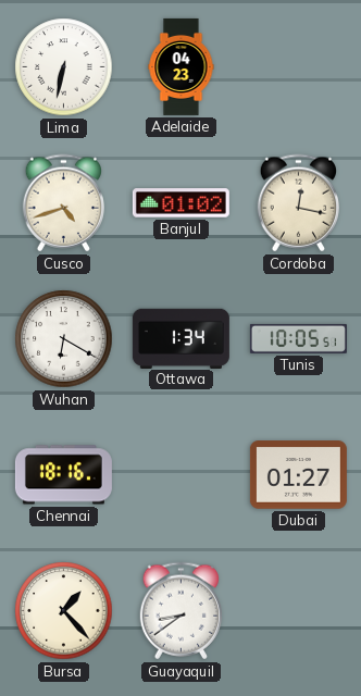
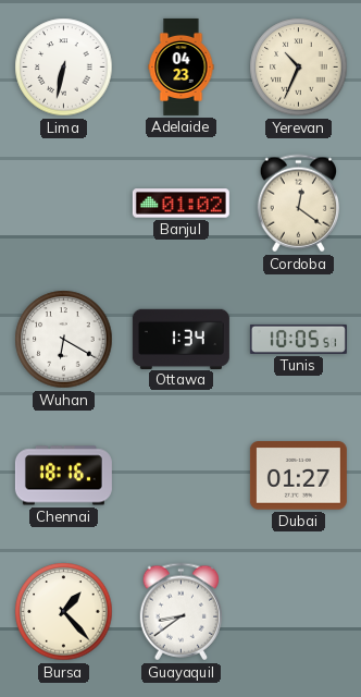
Yerevan: none -> 10:34
Cusco: 4:42 -> none
Cordoba: 12:17 -> 12:21
